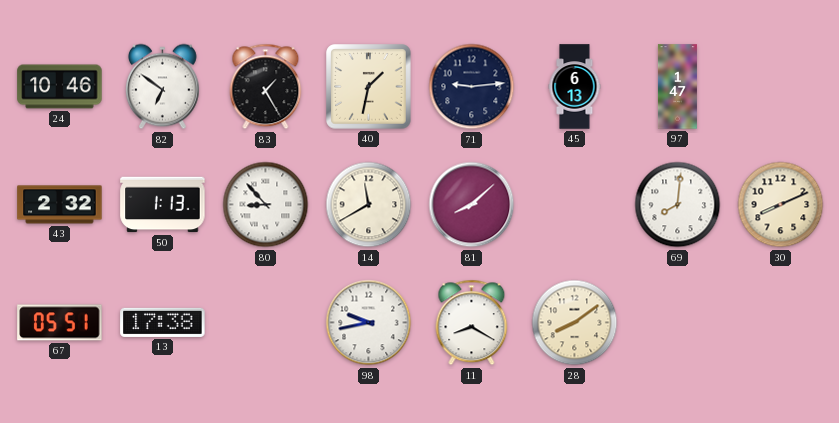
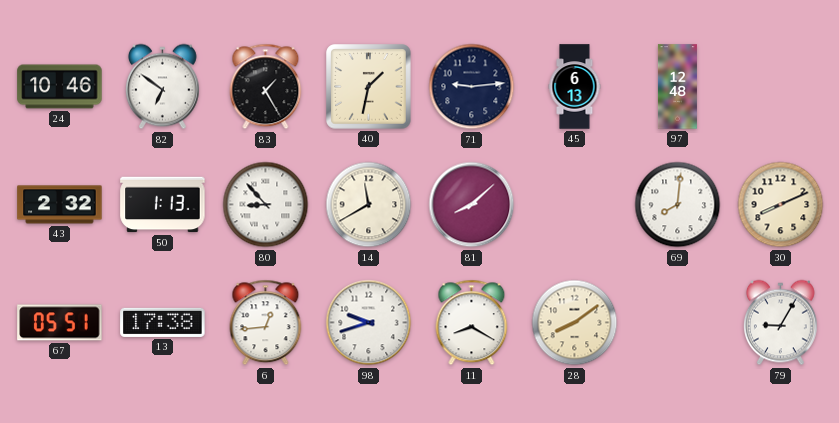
97: 1:47 -> 12:48
6: none -> 12:44
98: 9:43 -> 9:42
79: none -> 9:05
